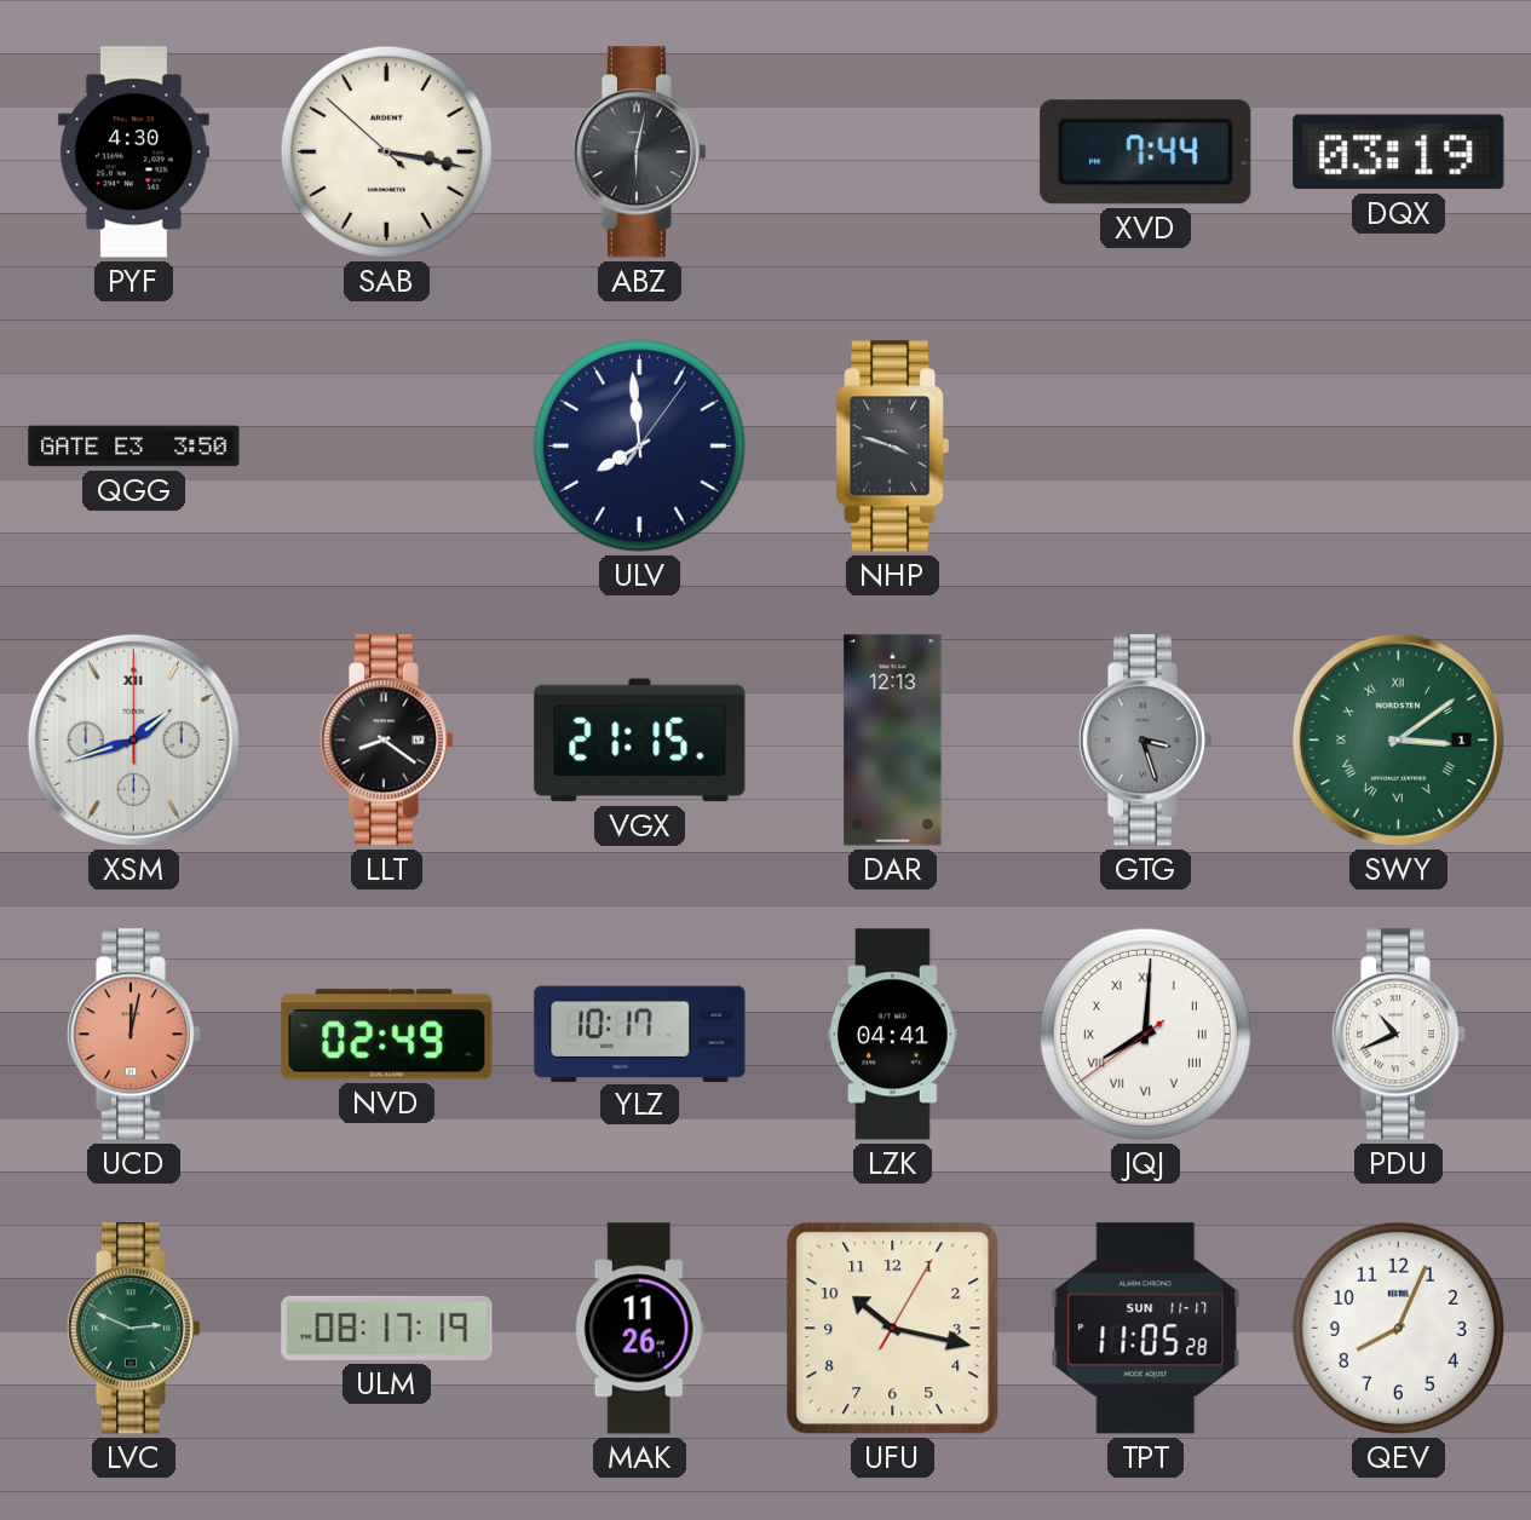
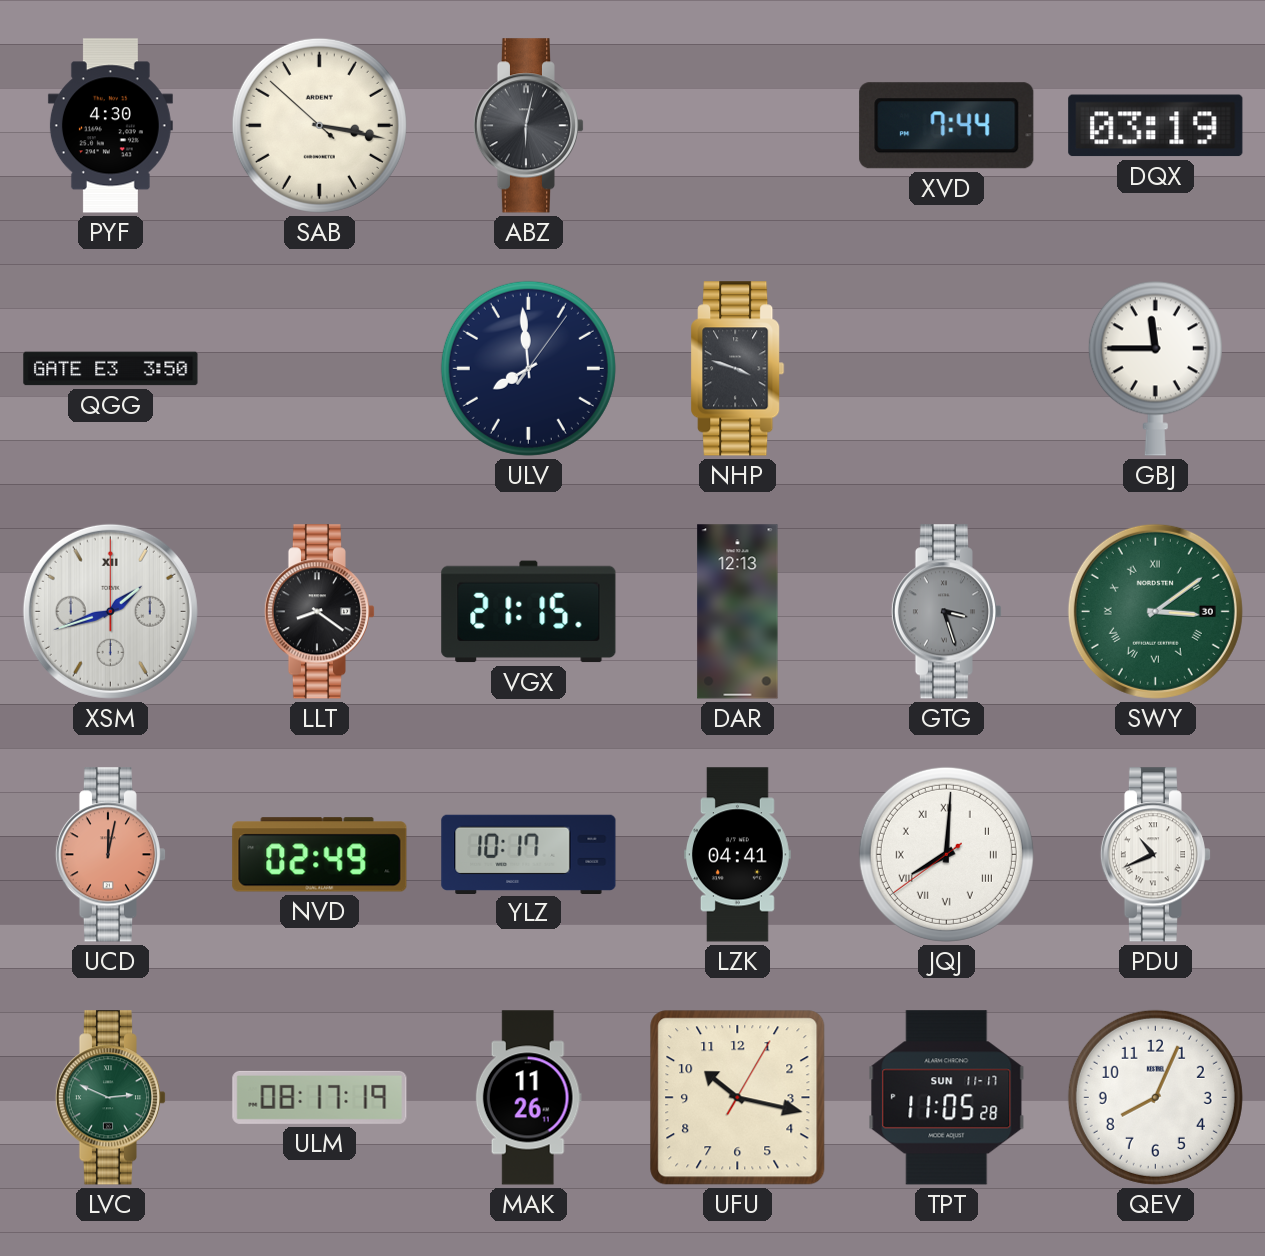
GBJ: none -> 11:45
SWY date: 1 -> 30
